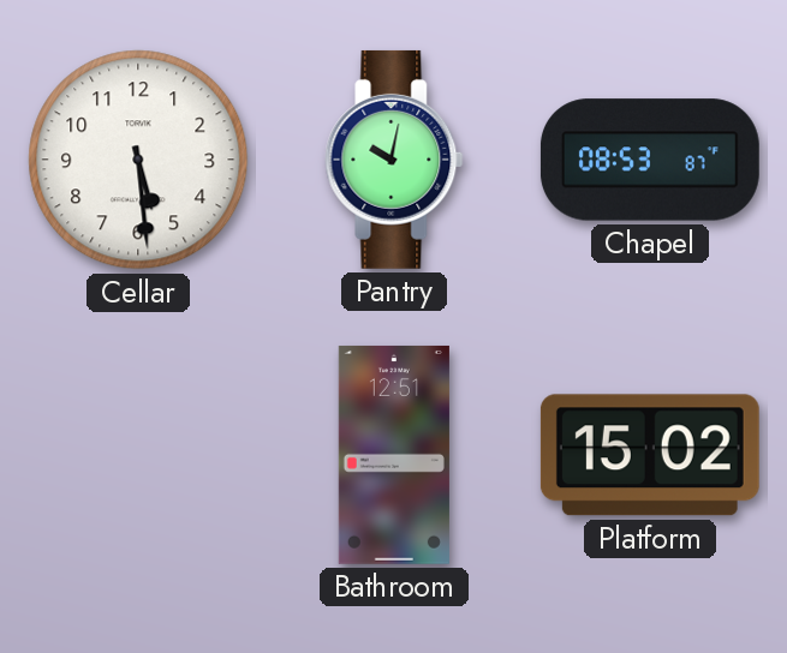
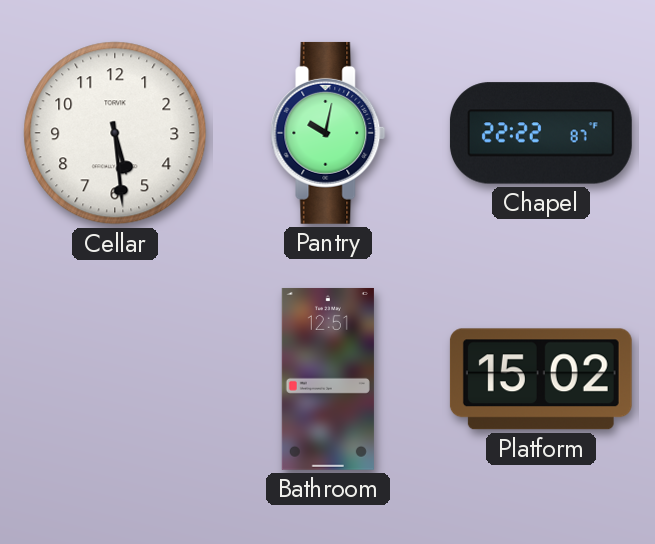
Chapel: 08:53 -> 22:22
